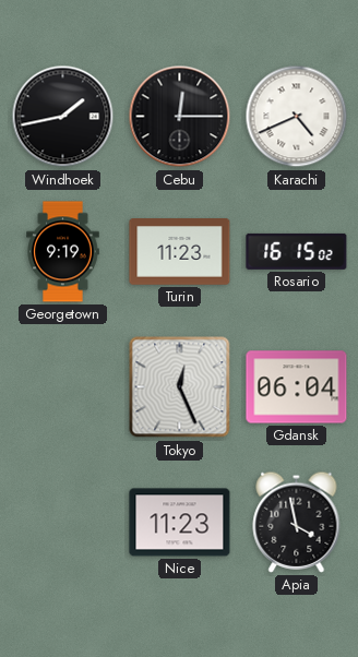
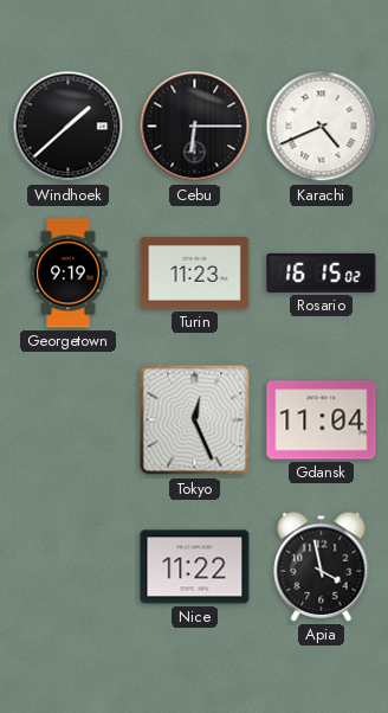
Windhoek: 1:43 -> 1:38
Cebu: 12:15 -> 6:15
Gdansk: 06:04 -> 11:04
Nice: 11:23 -> 11:22
